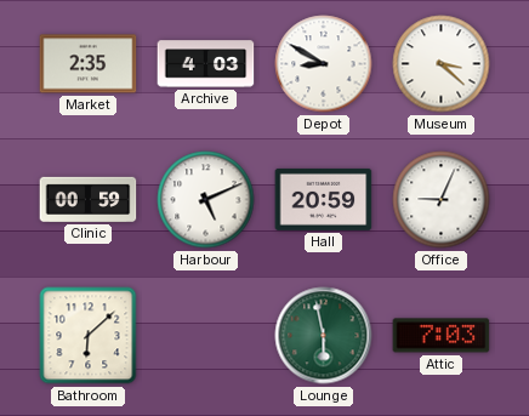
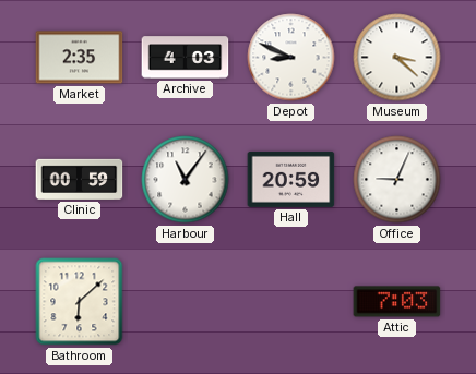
Depot: 8:50 -> 8:49
Harbour: 5:11 -> 11:06
Lounge: 5:58 -> none
